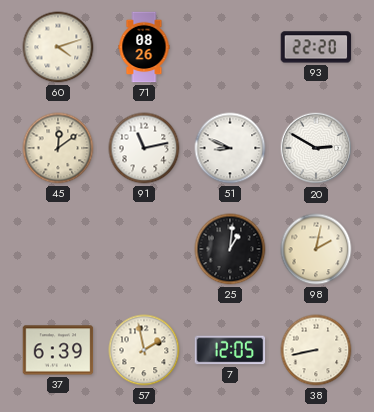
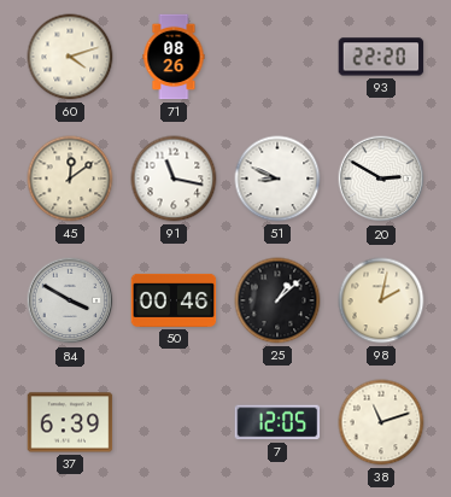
91: 11:13 -> 11:17
84: none -> 3:50
50: none -> 00:46
25: 1:01 -> 1:08
57: 1:58 -> none
38: 8:43 -> 11:12
